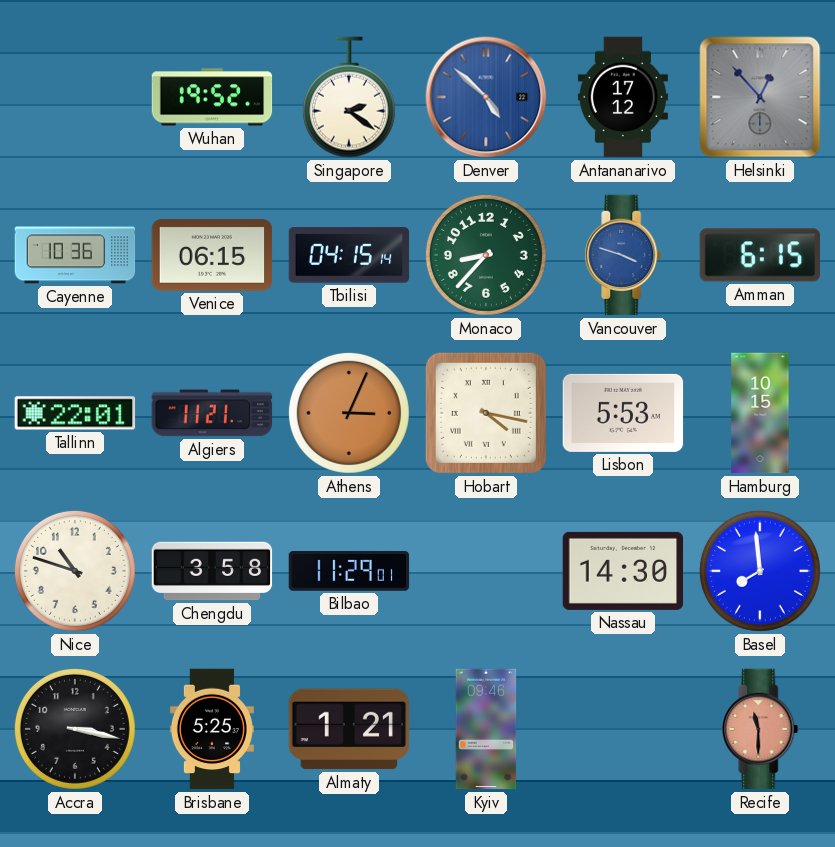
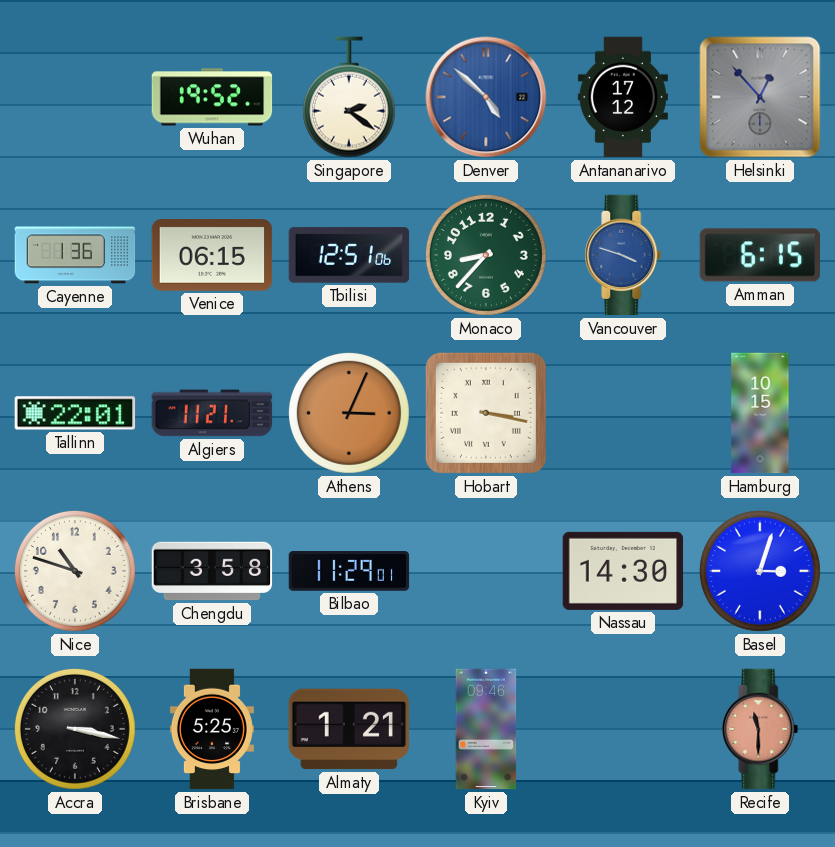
Cayenne: 10:36 -> 1:36
Tbilisi: 04:15 -> 12:51
Hobart: 4:17 -> 3:17
Lisbon: 5:53 -> none
Basel: 7:59 -> 3:03
